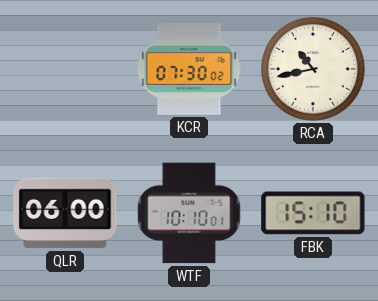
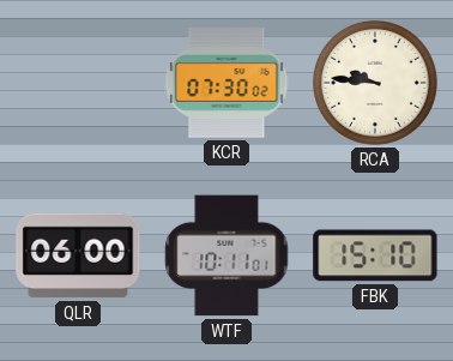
RCA: 10:43 -> 9:46
WTF: 10:10 -> 10:11
